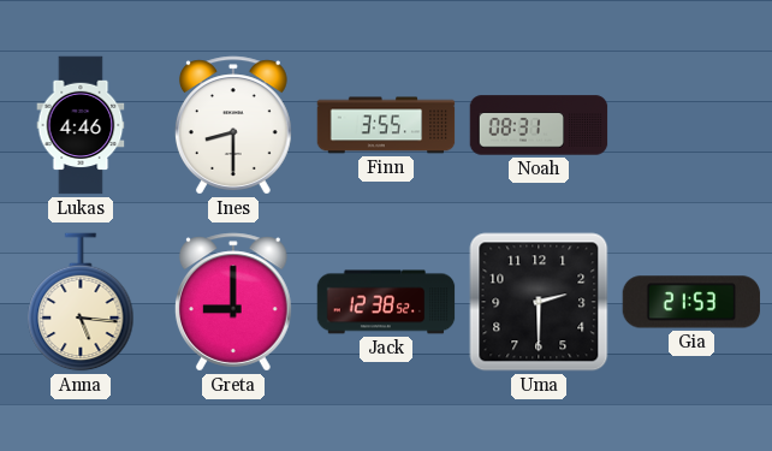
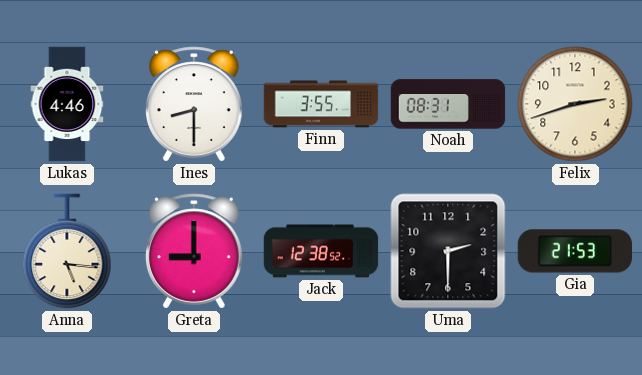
Felix: none -> 2:42
